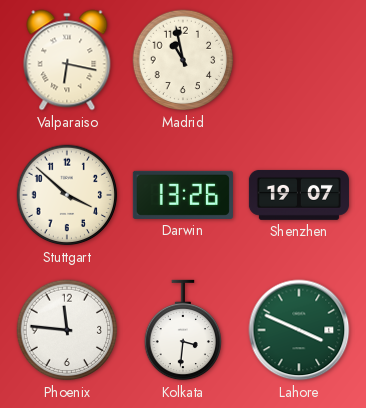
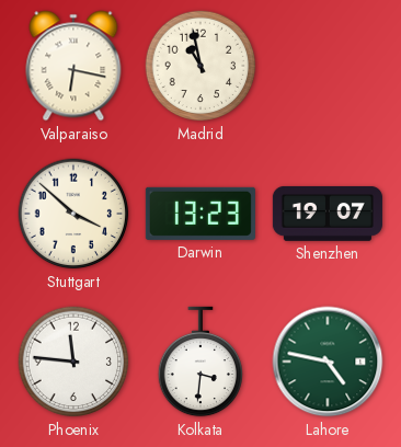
Darwin: 13:26 -> 13:23
Lahore: 3:49 -> 4:47
